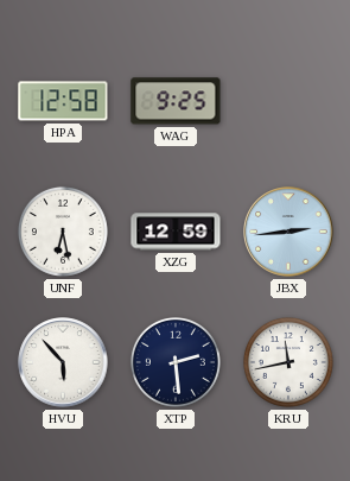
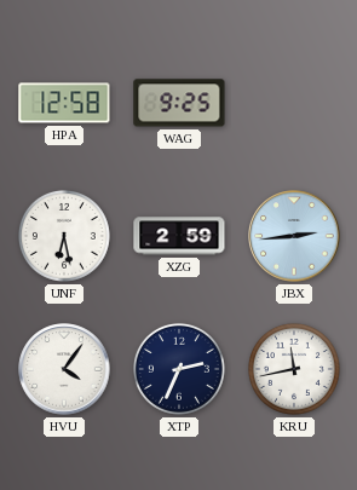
XZG: 12:59 -> 2:59
HVU: 5:53 -> 4:06
XTP: 2:29 -> 2:34
